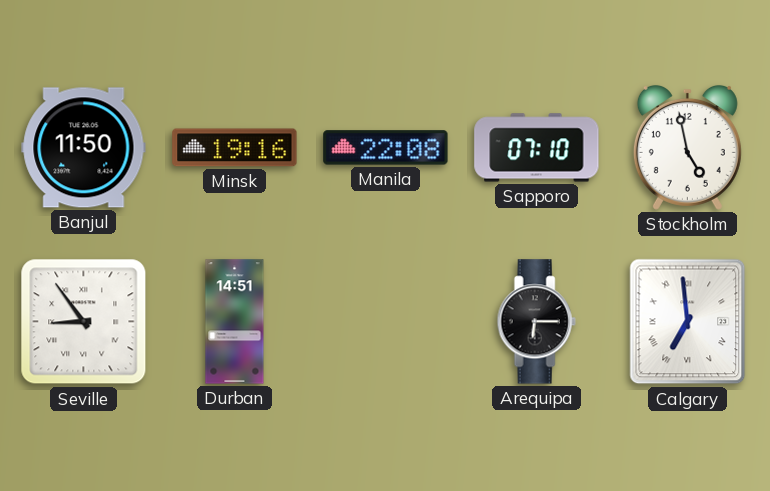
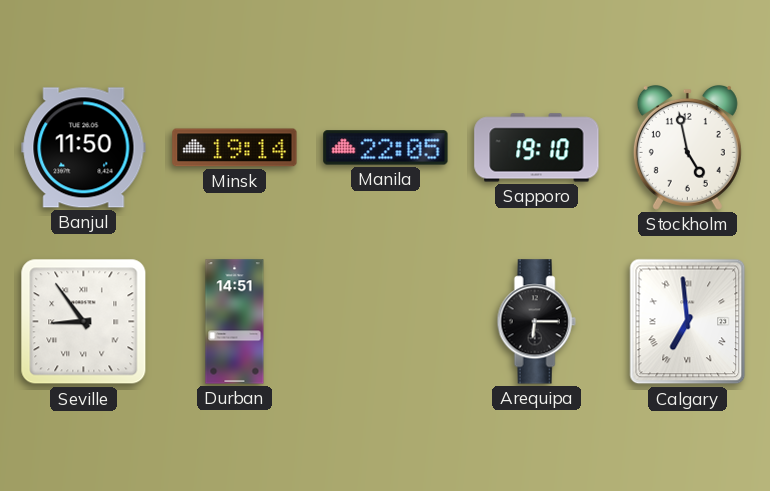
Minsk: 19:16 -> 19:14
Manila: 22:08 -> 22:05
Sapporo: 07:10 -> 19:10
